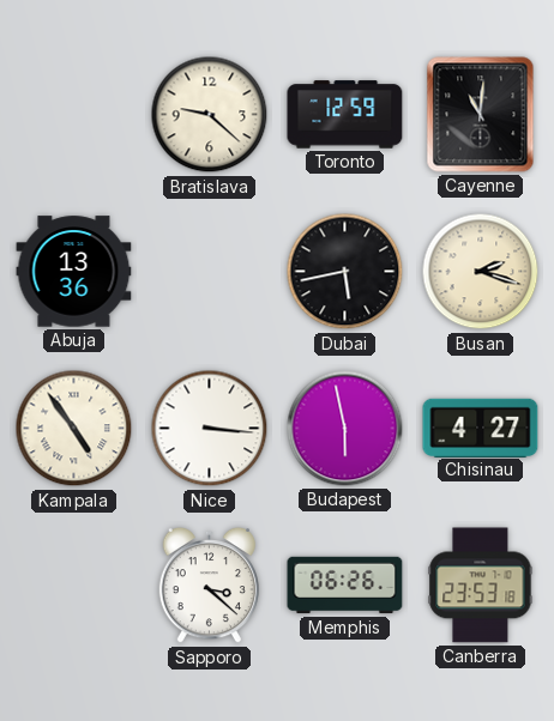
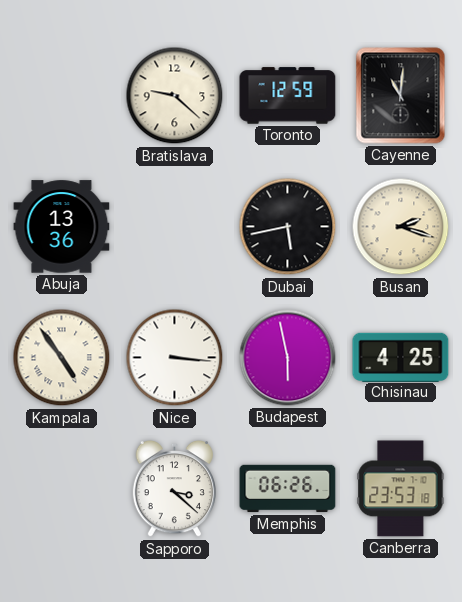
Chisinau: 4:27 -> 4:25
